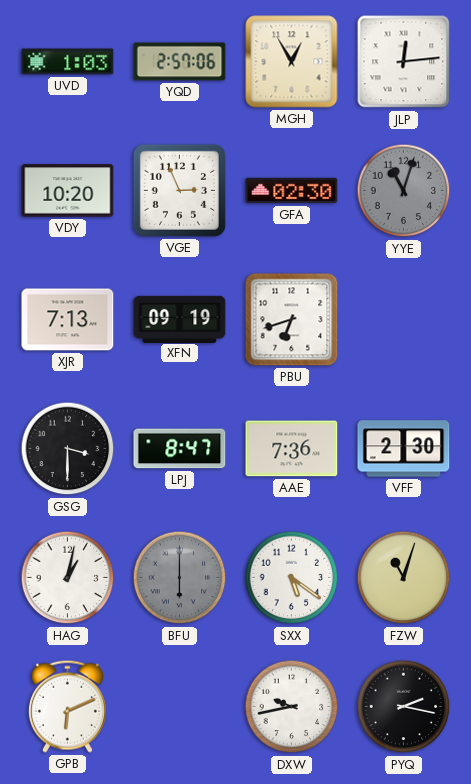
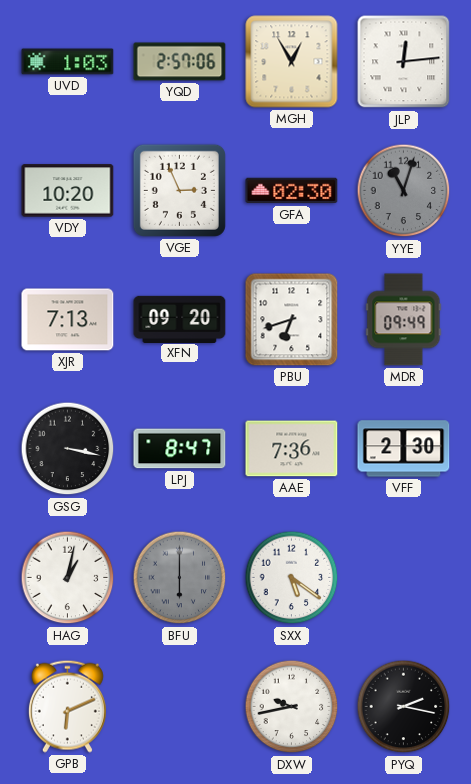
XFN: 09:19 -> 09:20
MDR: none -> 09:49
GSG: 3:30 -> 3:17
FZW: 11:03 -> none
